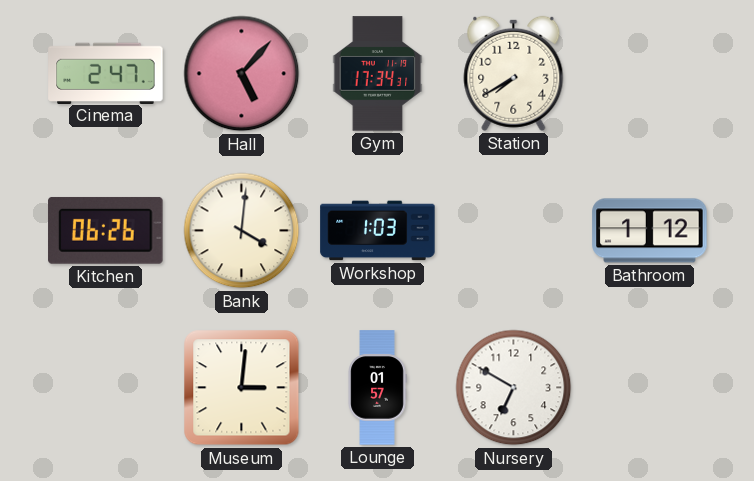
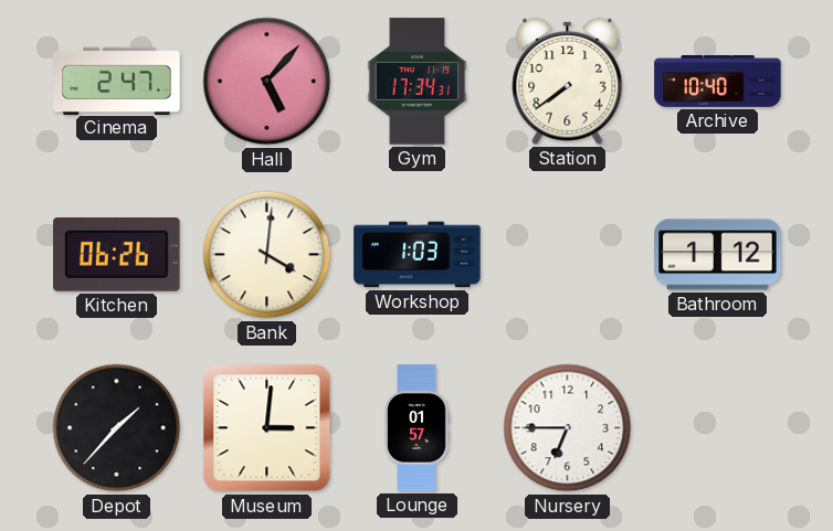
Station: 7:40 -> 7:39
Archive: none -> 10:40
Depot: none -> 1:37
Nursery: 6:50 -> 6:45
